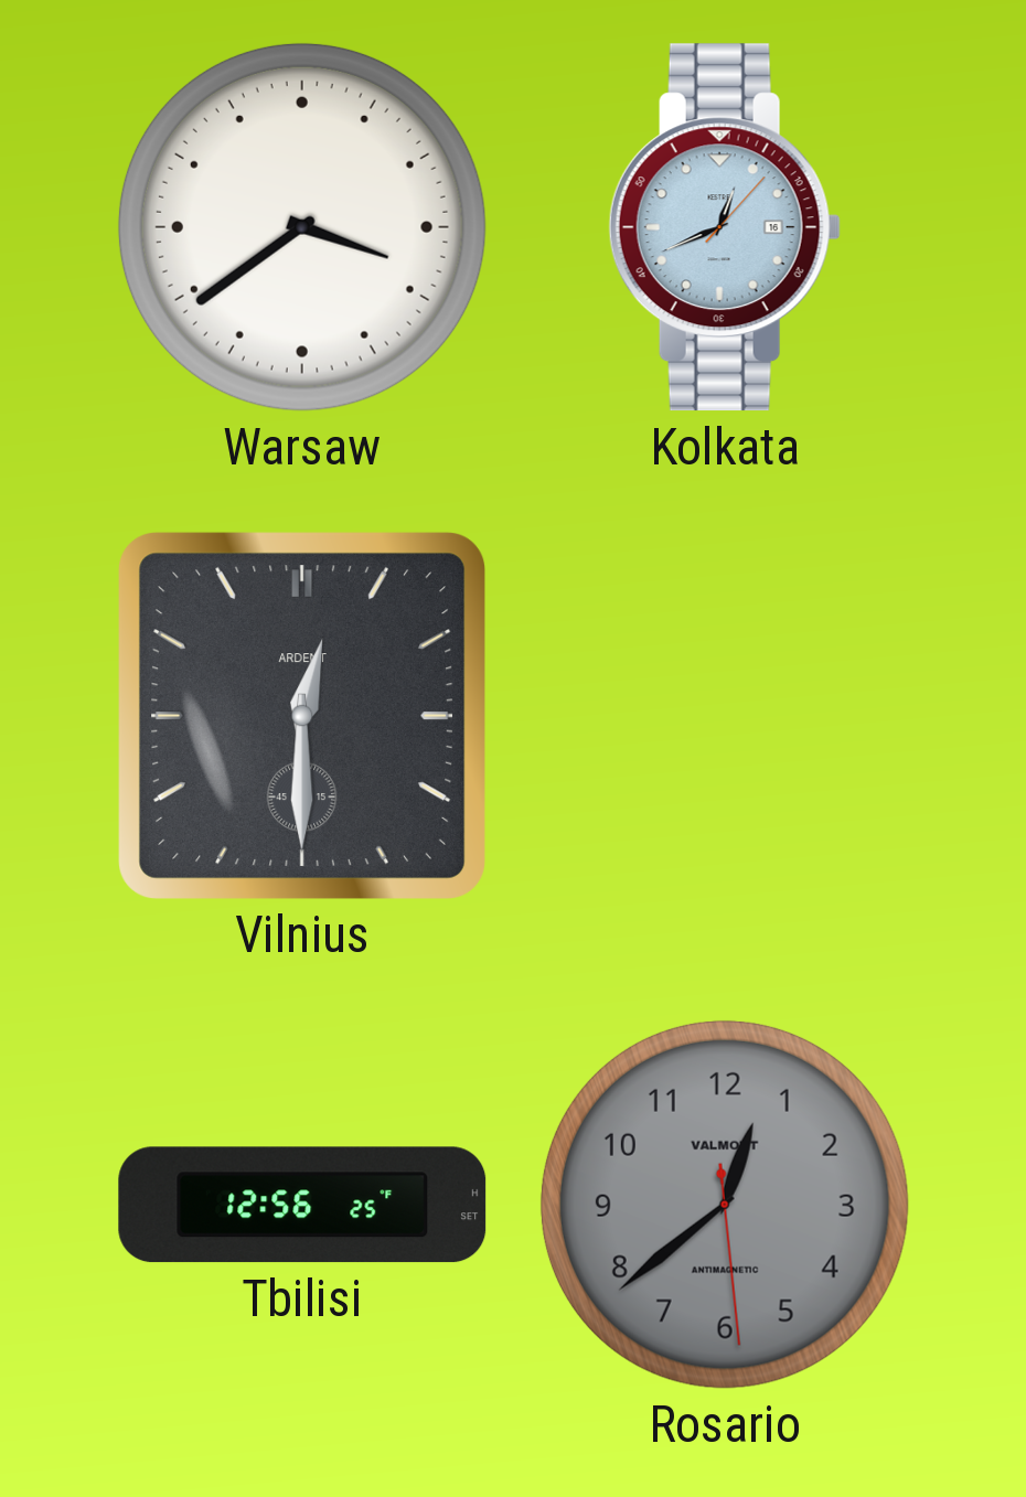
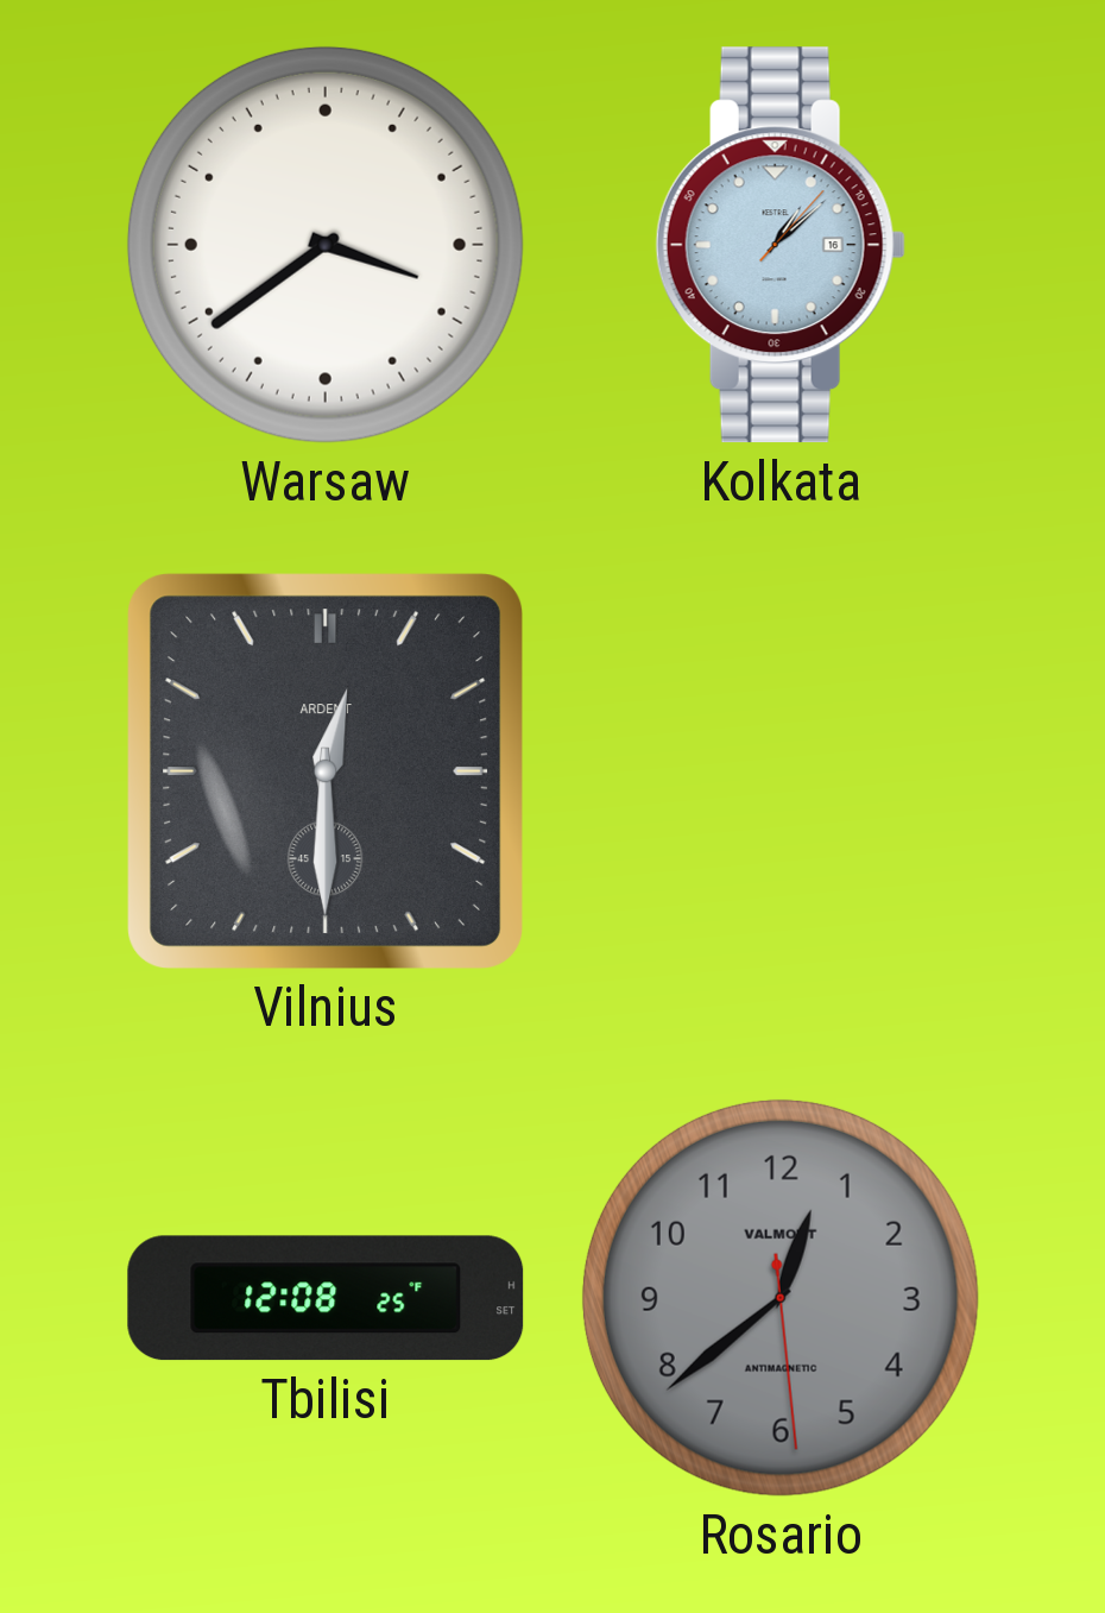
Kolkata: 12:41 -> 1:08
Tbilisi: 12:56 -> 12:08
